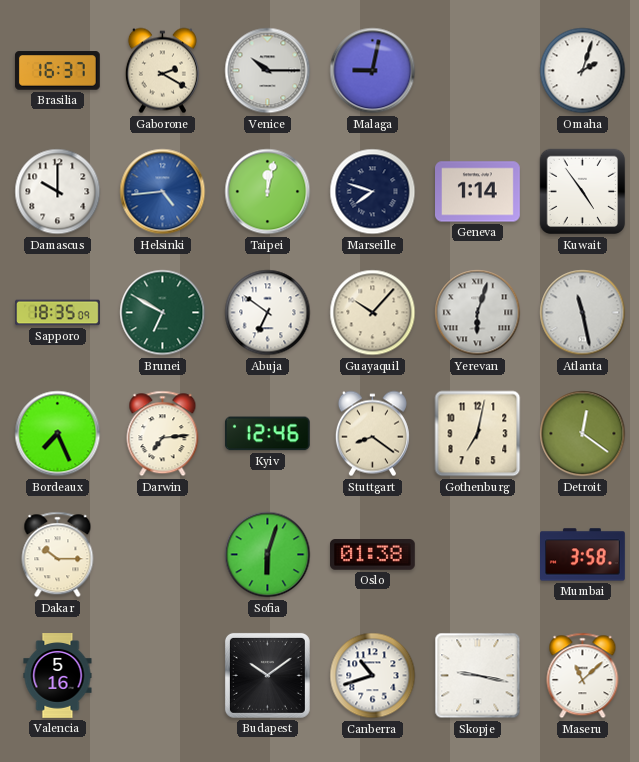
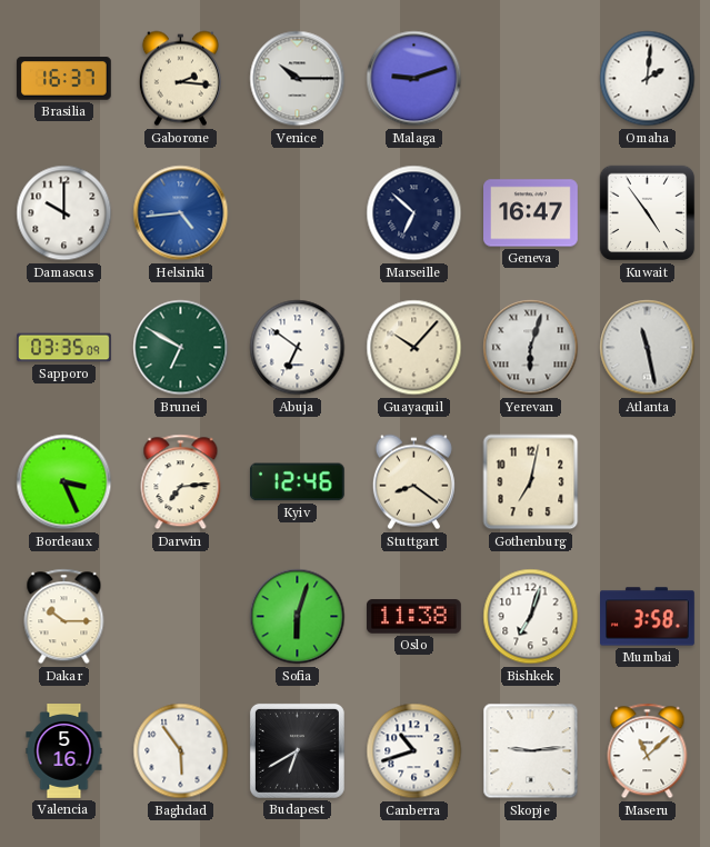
Gaborone: 2:20 -> 2:16
Malaga: 9:02 -> 9:12
Omaha: 2:03 -> 2:01
Taipei: 12:02 -> none
Marseille: 7:48 -> 6:52
Geneva: 1:14 -> 16:47
Sapporo: 18:35 -> 03:35
Bordeaux: 7:26 -> 3:26
Detroit: 12:21 -> none
Oslo: 01:38 -> 11:38
Bishkek: none -> 7:03
Baghdad: none -> 5:54
Budapest: 10:09 -> 6:40
Skopje: 9:17 -> 9:14
